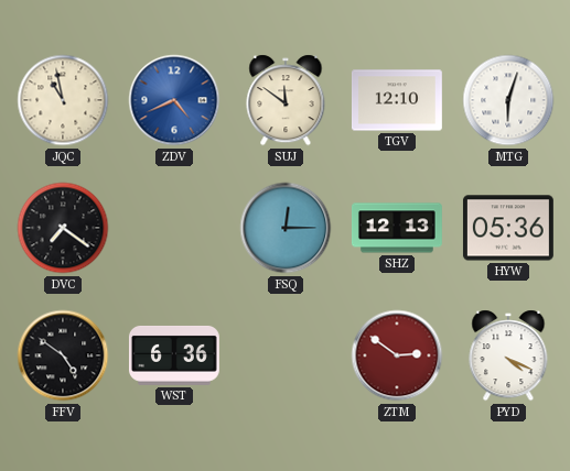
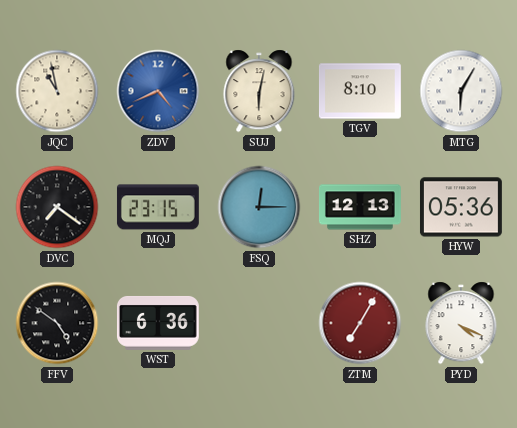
SUJ: 11:51 -> 6:02
TGV: 12:10 -> 8:10
MTG: 6:03 -> 6:05
MQJ: none -> 23:15
ZTM: 2:51 -> 7:05
